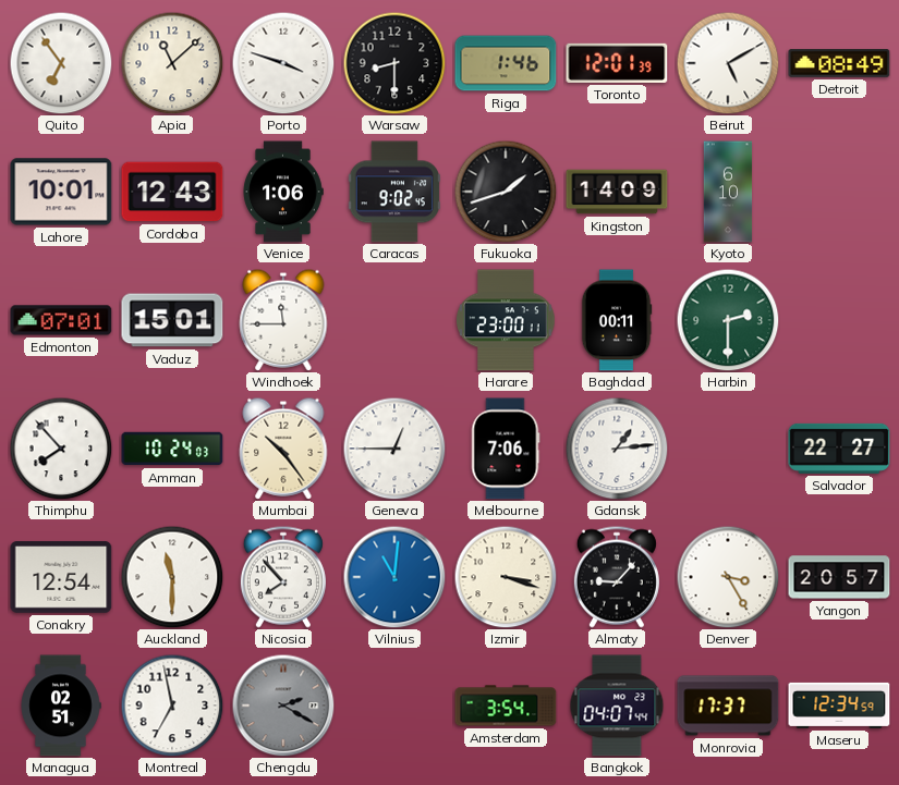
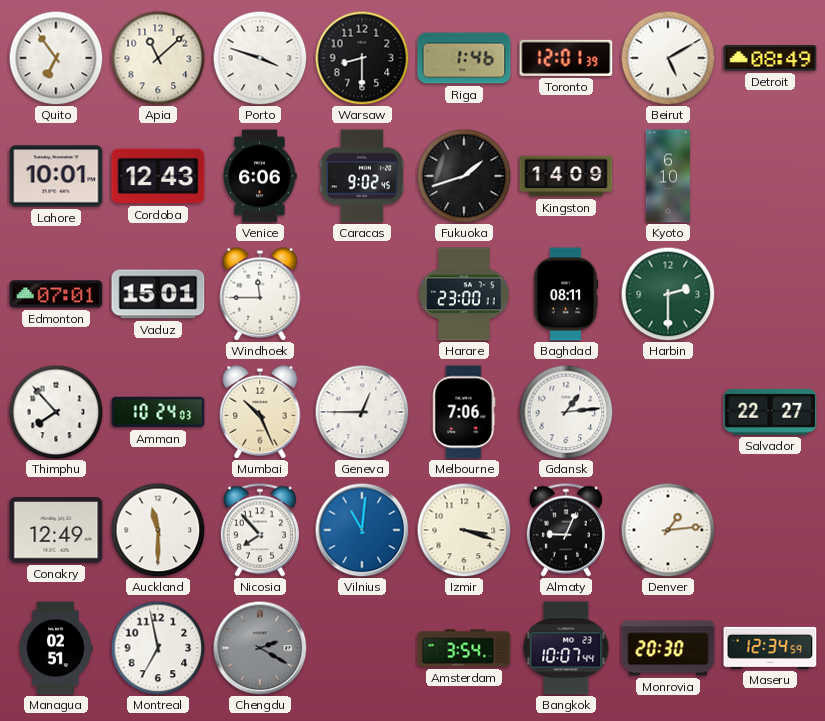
Venice: 1:06 -> 6:06
Baghdad: 00:11 -> 08:11
Mumbai: 10:24 -> 10:26
Conakry: 12:54 -> 12:49
Almaty: 9:07 -> 9:04
Denver: 3:25 -> 1:14
Yangon: 20:57 -> none
Bangkok: 04:07 -> 10:07
Monrovia: 17:37 -> 20:30
